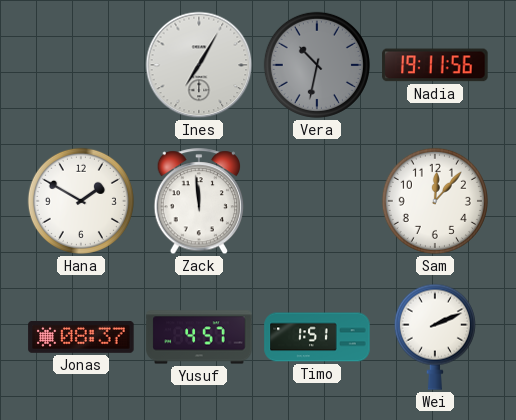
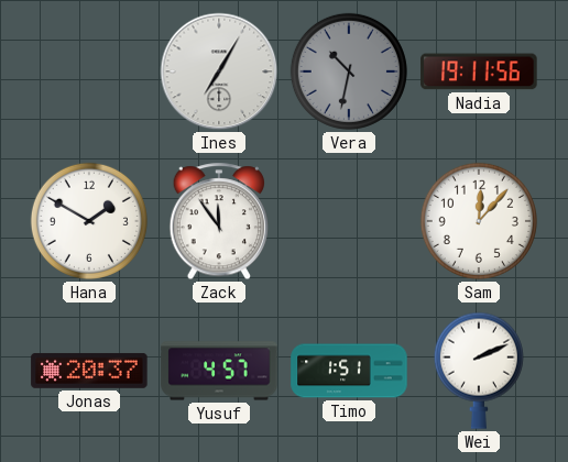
Zack: 11:59 -> 11:54
Jonas: 08:37 -> 20:37
